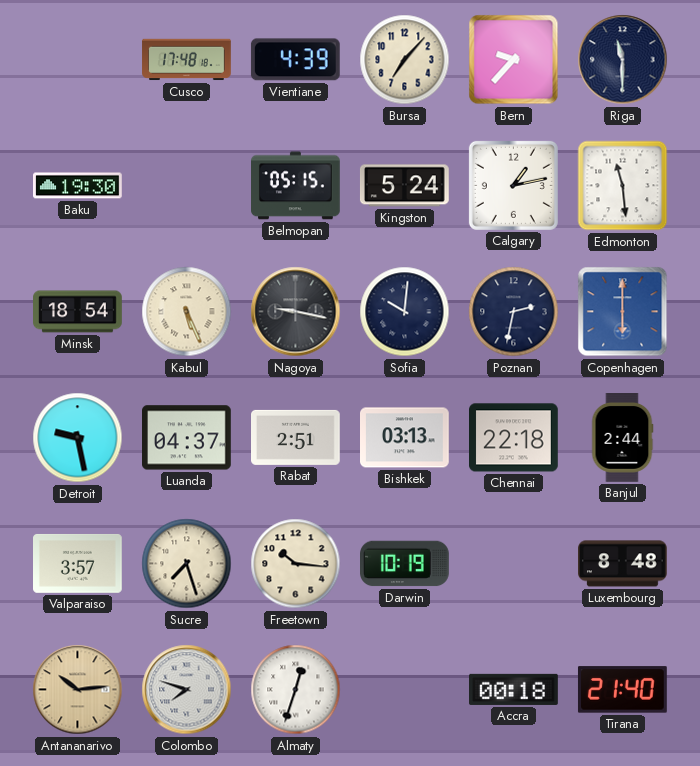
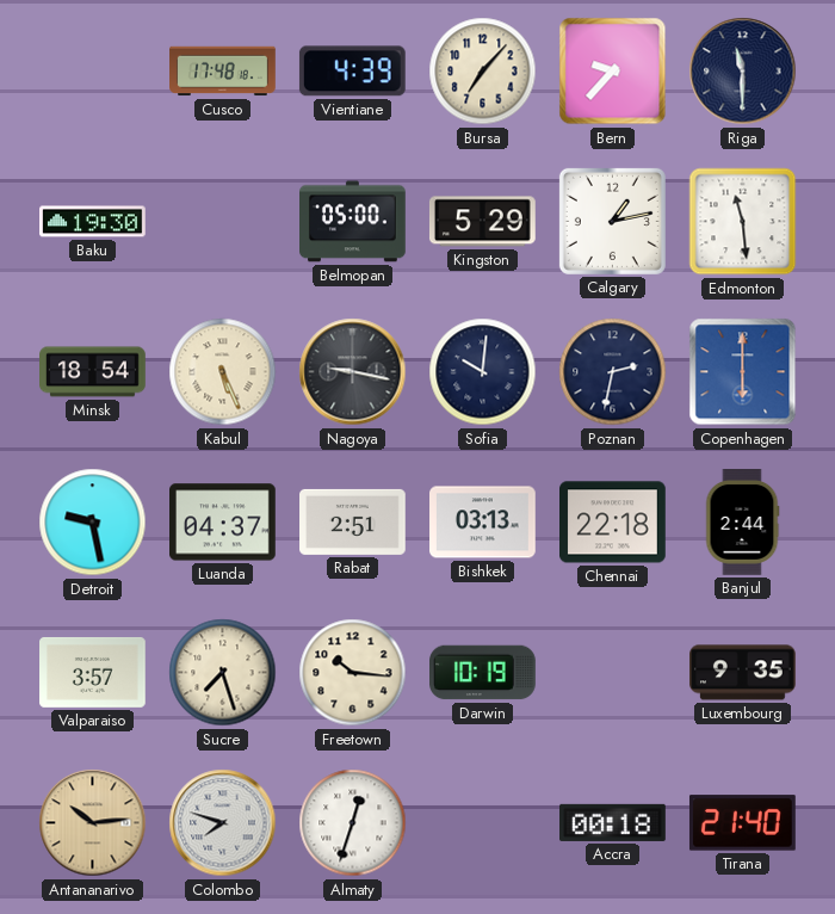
Belmopan: 05:15 -> 05:00
Kingston: 5:24 -> 5:29
Luxembourg: 8:48 -> 9:35
